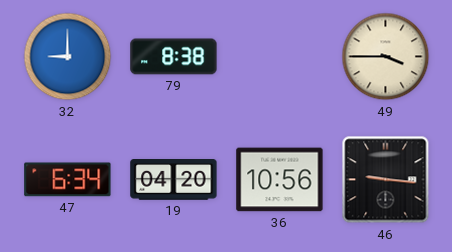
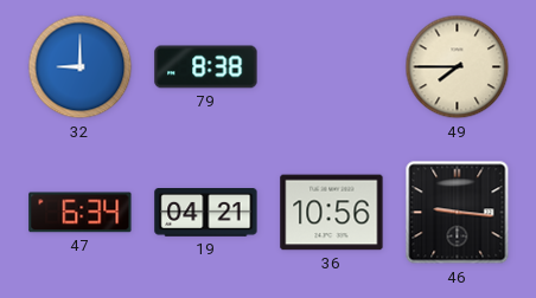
49: 3:45 -> 7:45
19: 04:20 -> 04:21
